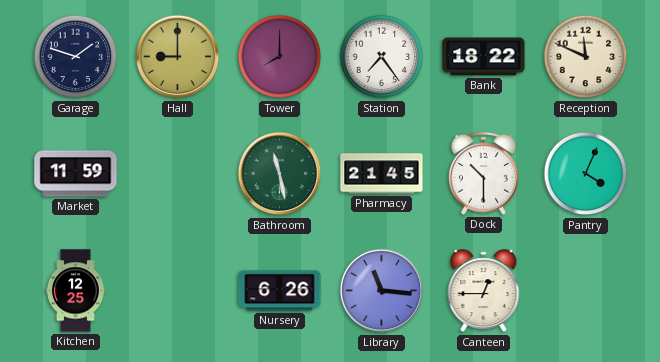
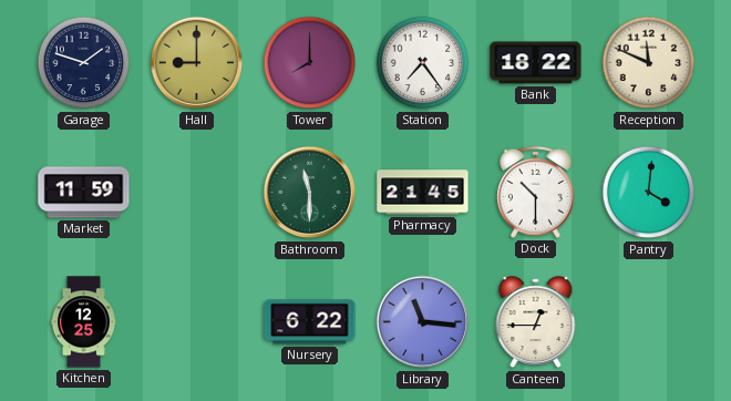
Bathroom: 11:28 -> 11:30
Pantry: 4:04 -> 4:01
Nursery: 6:26 -> 6:22
